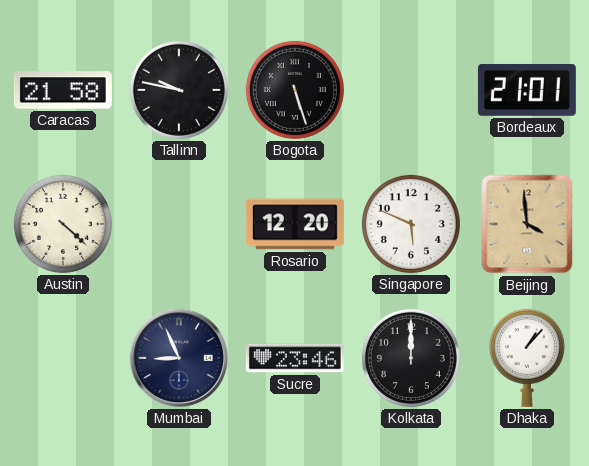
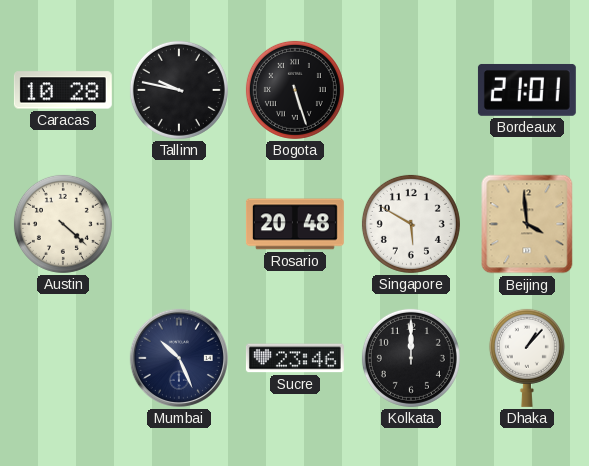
Caracas: 21:58 -> 10:28
Rosario: 12:20 -> 20:48
Singapore: 5:49 -> 5:50
Mumbai: 8:56 -> 10:26
